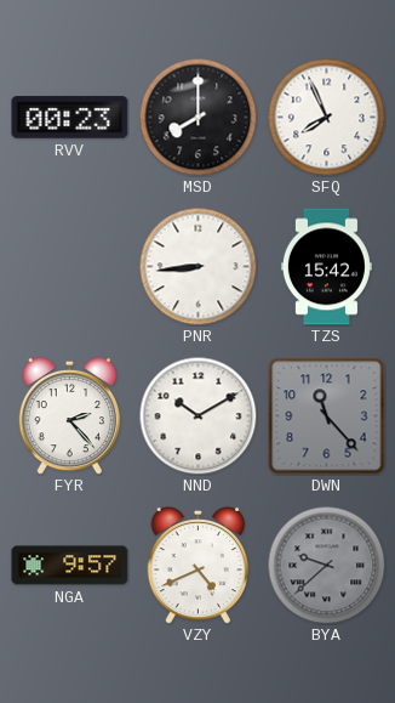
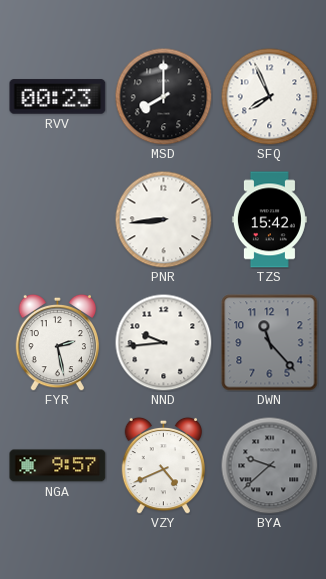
FYR: 2:23 -> 2:28
NND: 10:10 -> 9:44
